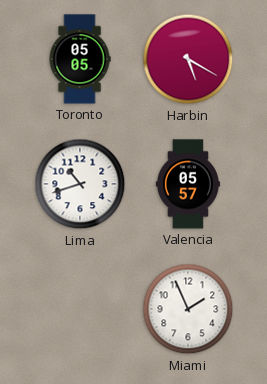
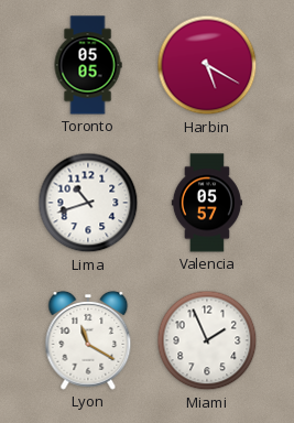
Lyon: none -> 11:20
